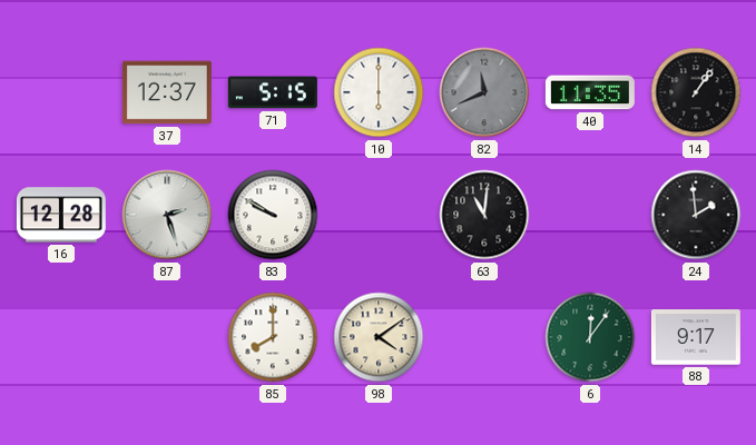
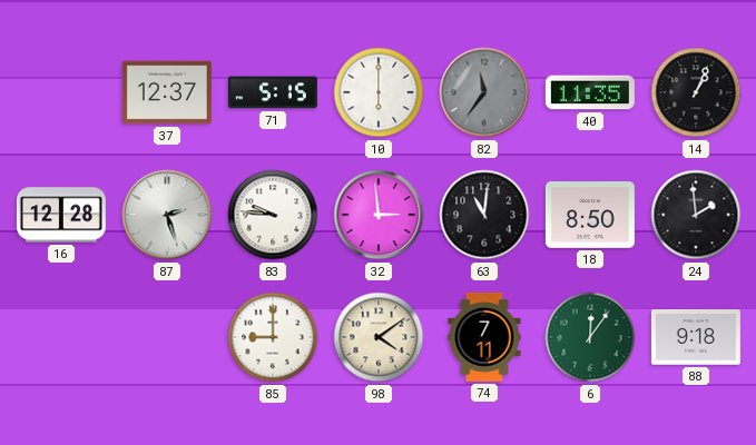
82: 11:41 -> 11:36
14: 1:06 -> 1:04
83: 9:50 -> 9:46
32: none -> 2:59
18: none -> 8:50
85: 8:00 -> 9:00
74: none -> 7:11
88: 9:17 -> 9:18
